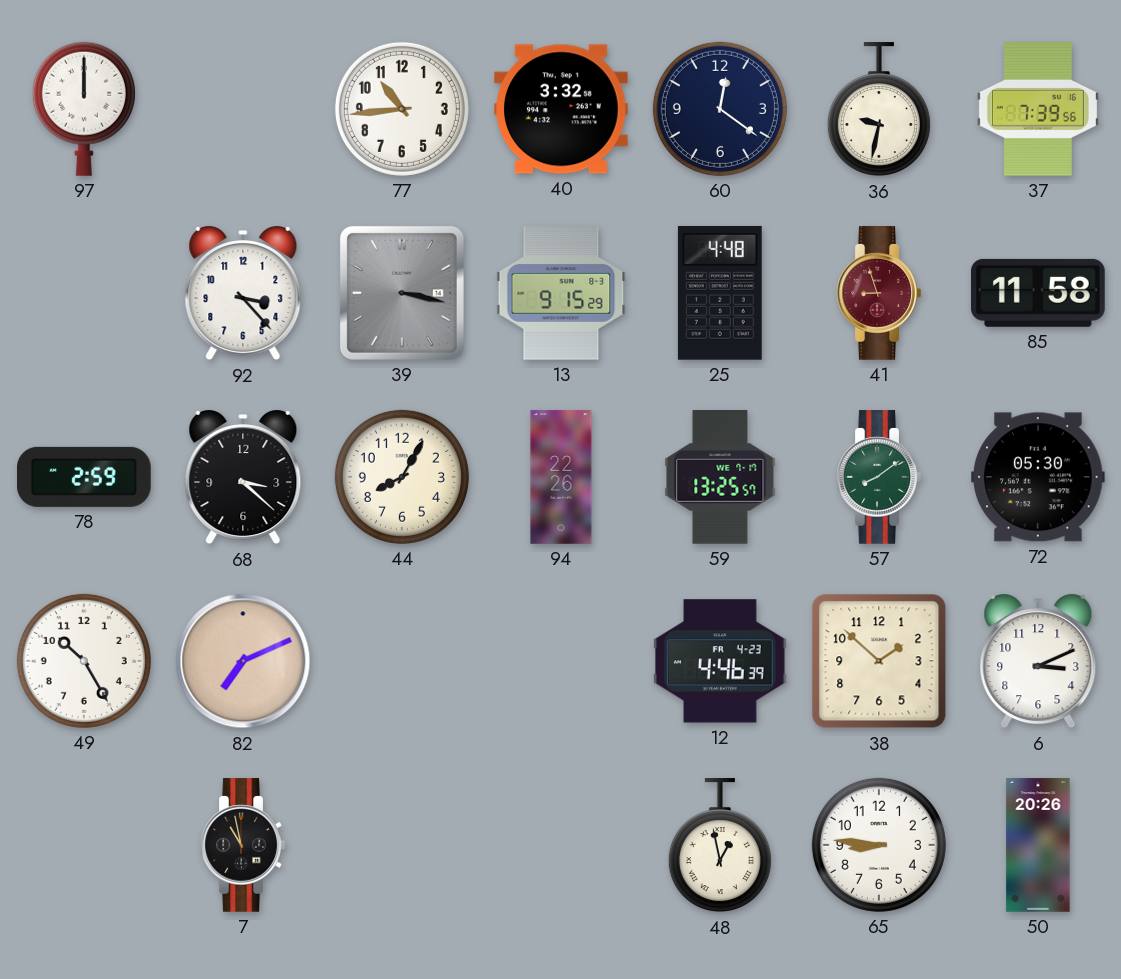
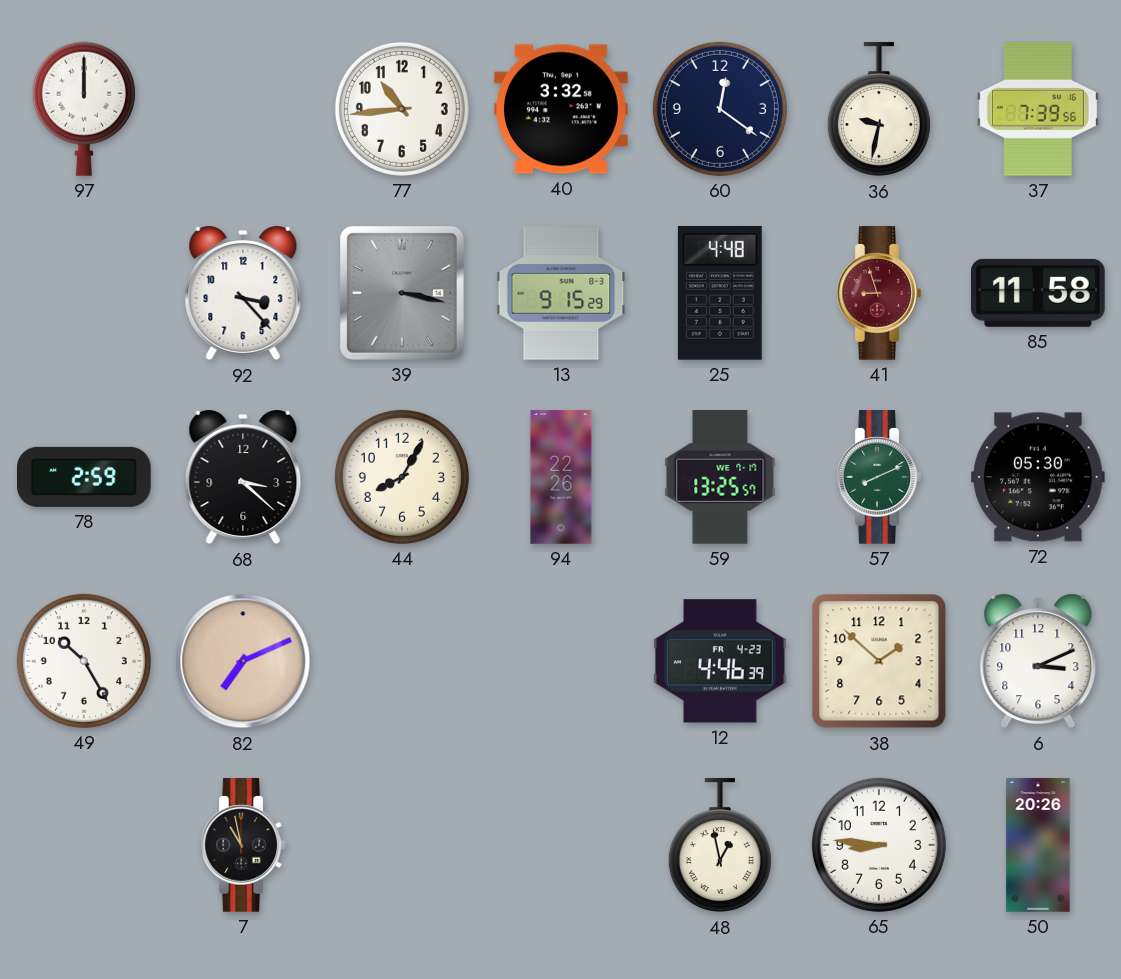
57: 8:09 -> 8:11
